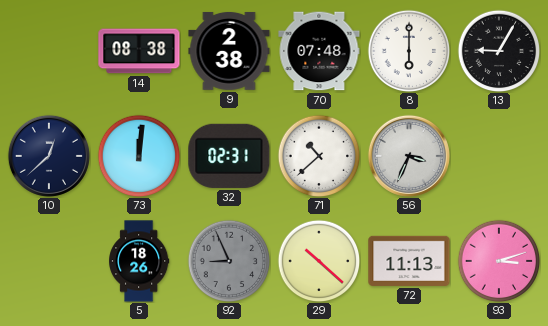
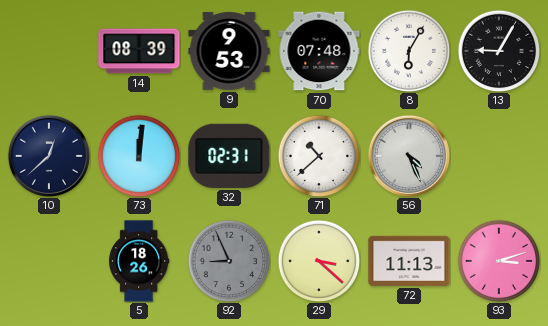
14: 08:38 -> 08:39
9: 2:38 -> 9:53
8: 6:00 -> 6:05
56: 3:34 -> 4:26
29: 10:22 -> 3:22
